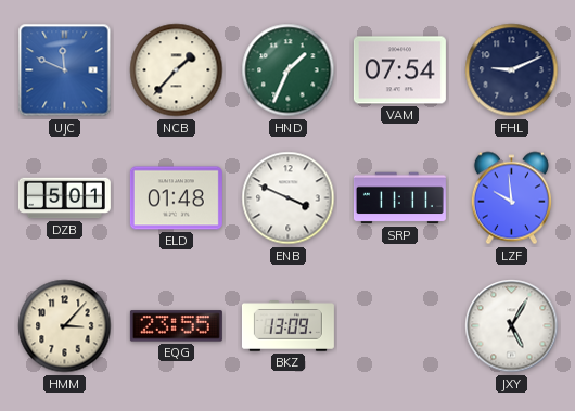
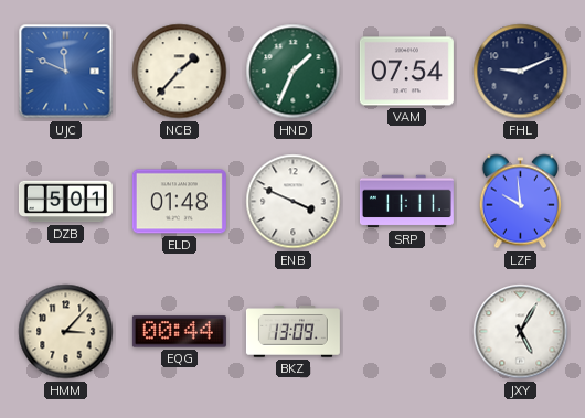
EQG: 23:55 -> 00:44
